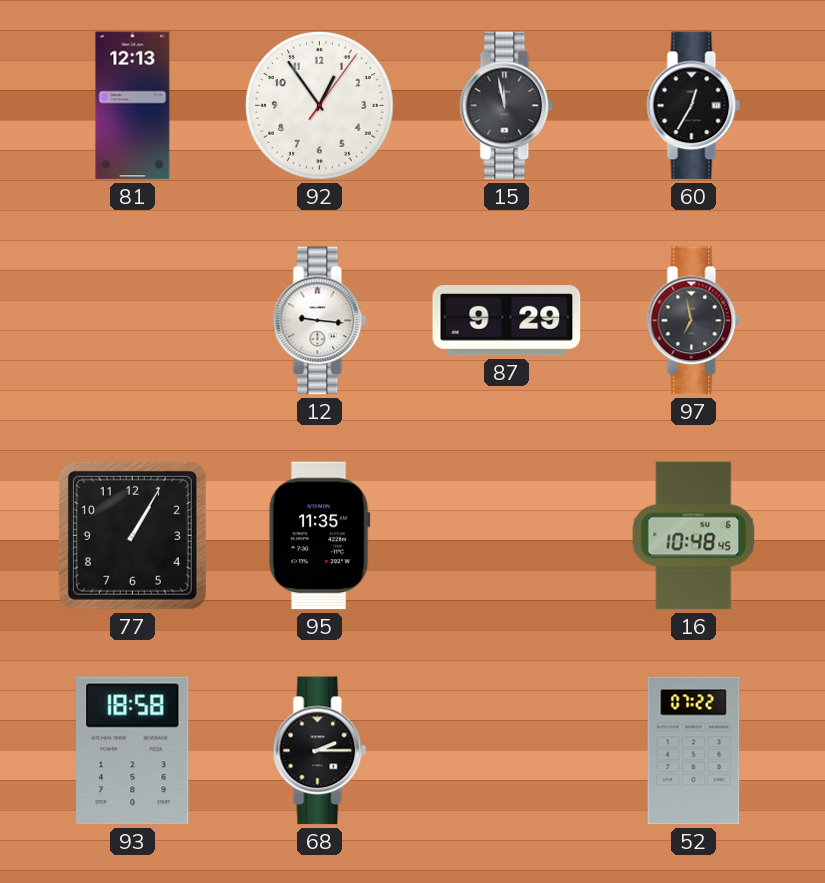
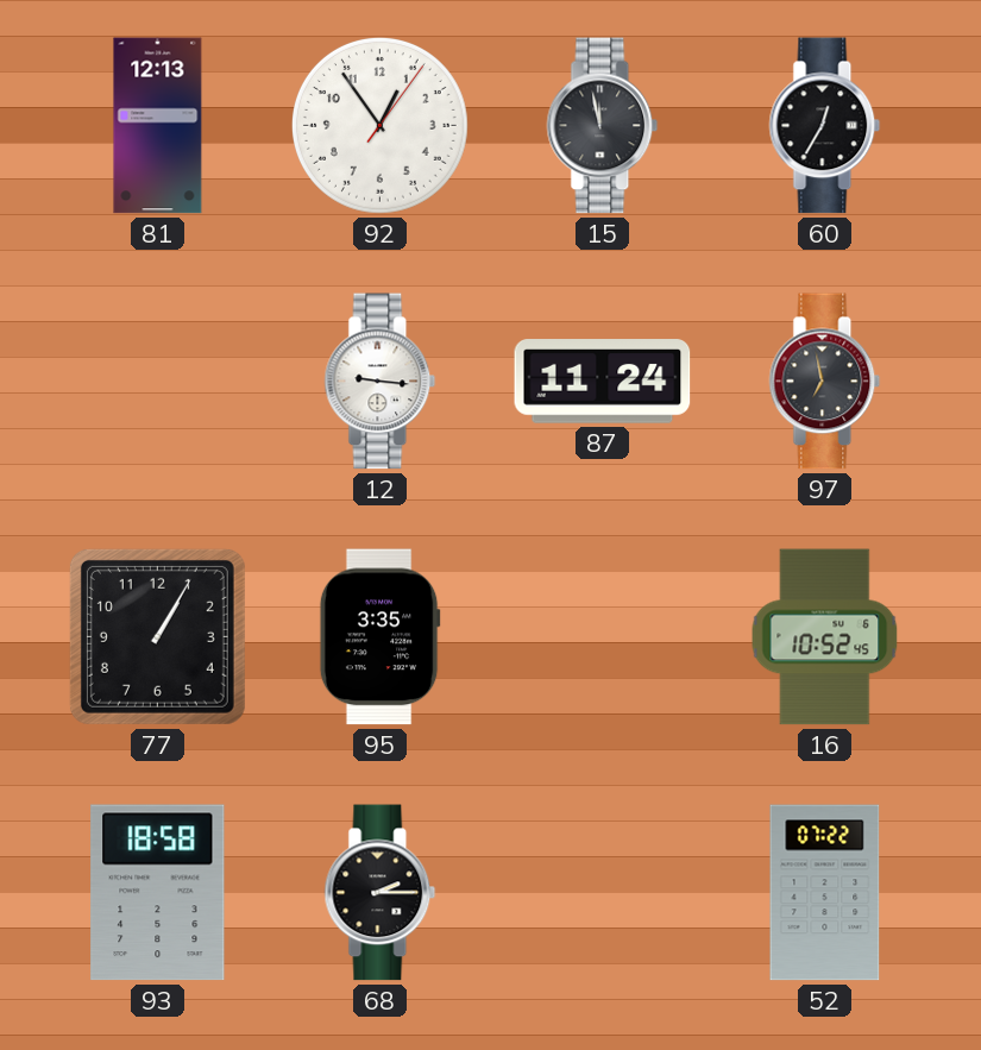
87: 9:29 -> 11:24
95: 11:35 -> 3:35
16: 10:48 -> 10:52
